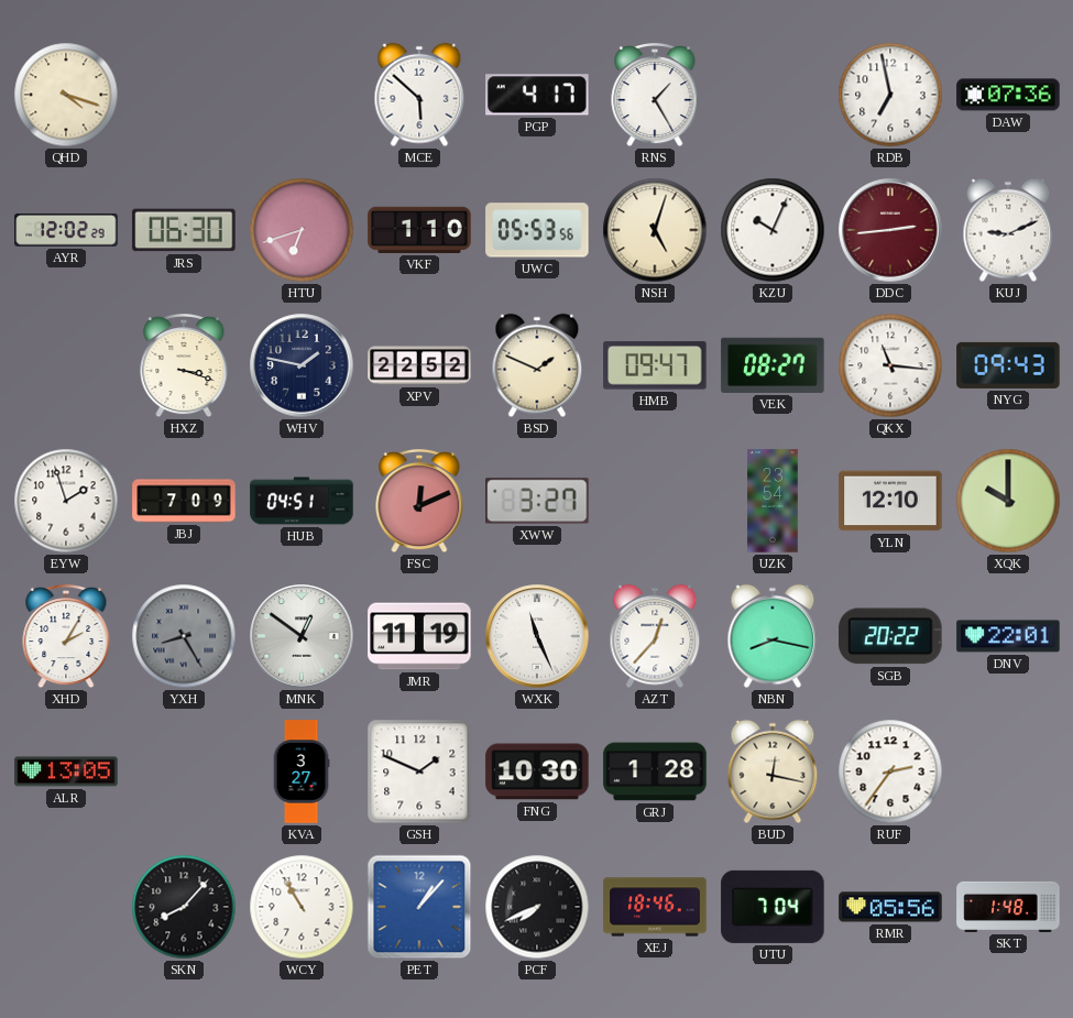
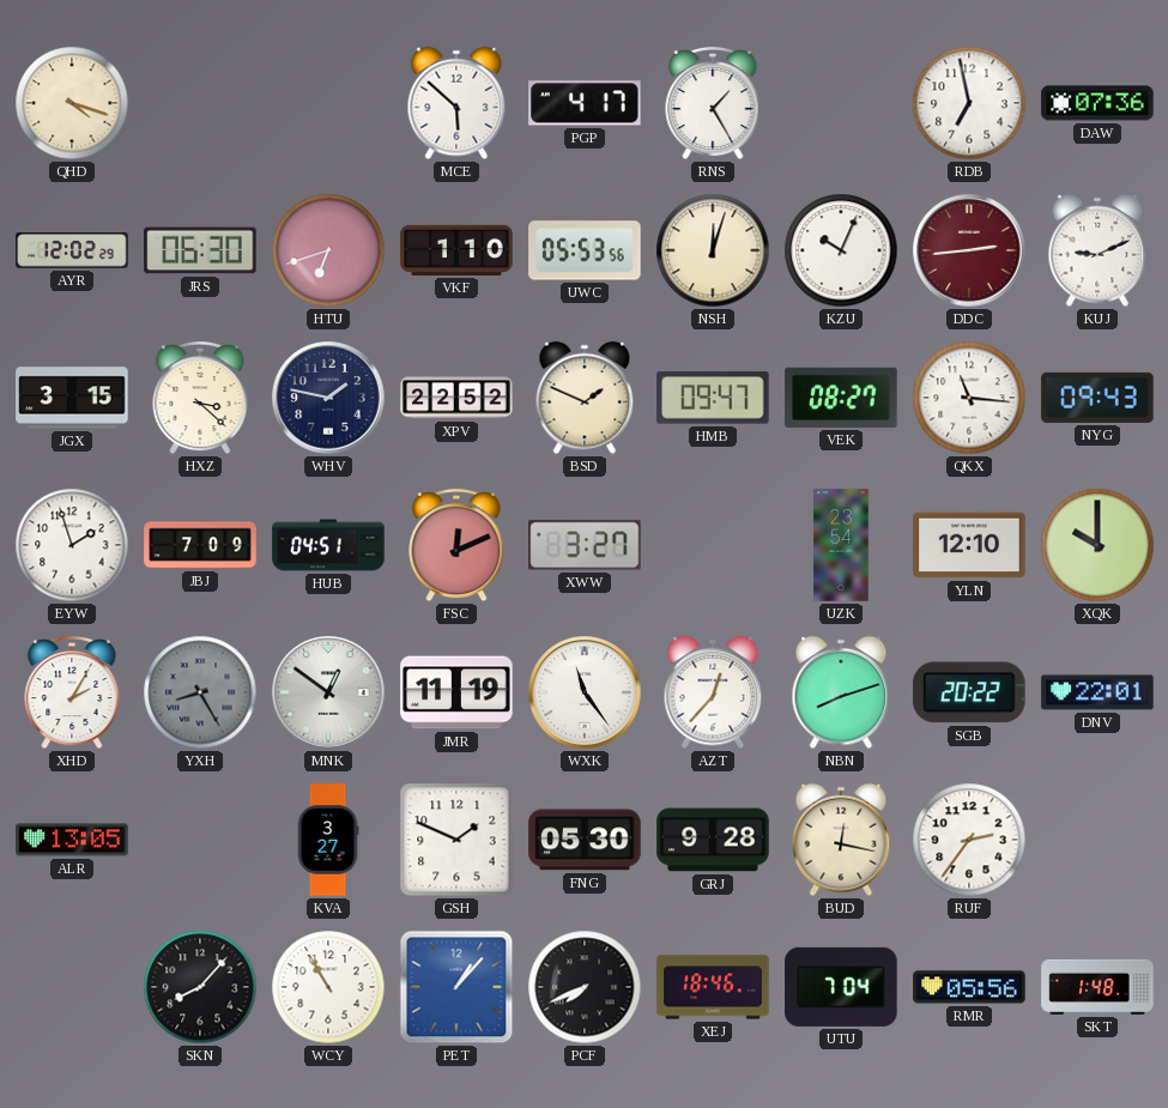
NSH: 5:03 -> 12:03
JGX: none -> 3:15
HXZ: 3:18 -> 3:22
WXK: 11:26 -> 11:24
NBN: 8:17 -> 8:12
FNG: 10:30 -> 05:30
GRJ: 1:28 -> 9:28
